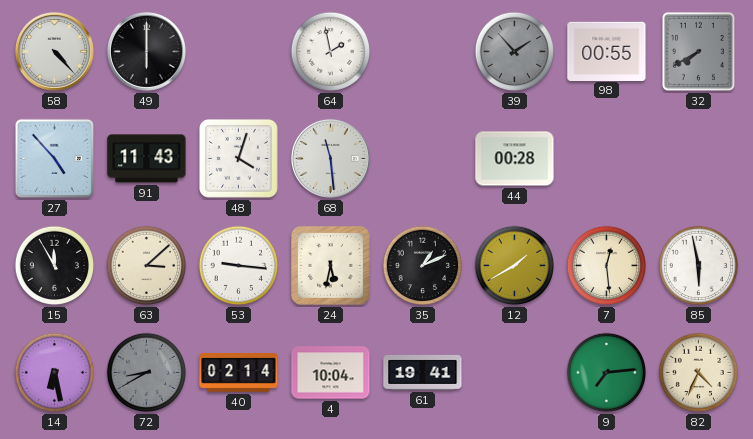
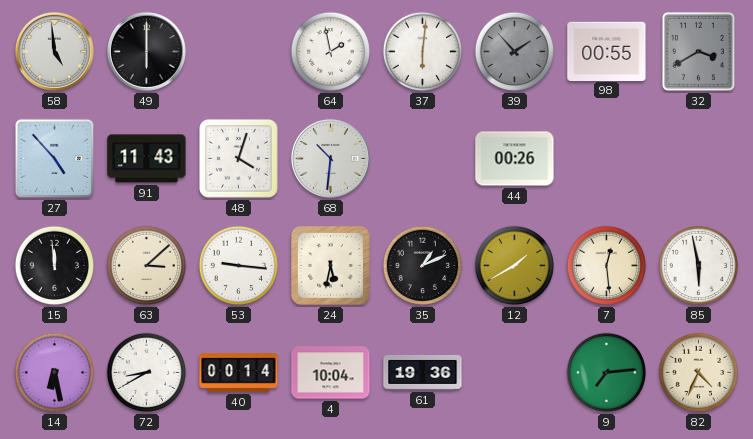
58: 4:23 -> 4:59
37: none -> 6:01
32: 7:40 -> 3:40
68: 11:29 -> 10:31
44: 00:28 -> 00:26
15: 11:55 -> 11:59
72 dial: grey -> white
40: 02:14 -> 00:14
61: 19:41 -> 19:36
